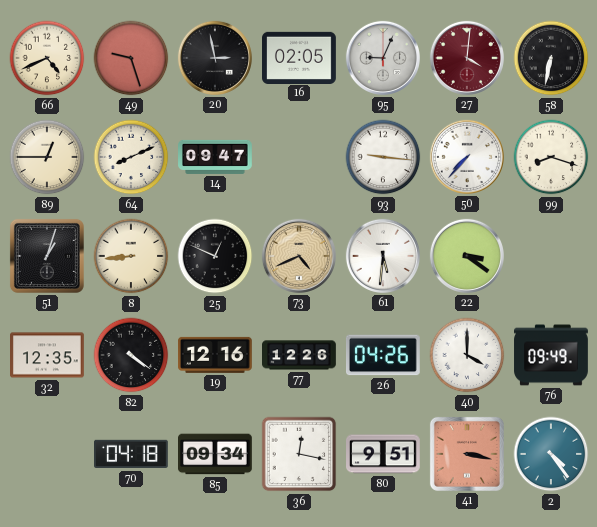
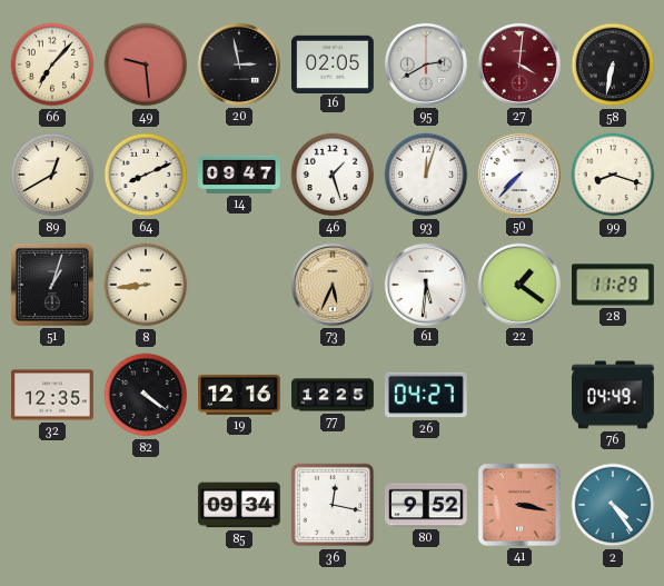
66: 4:41 -> 7:07
49: 9:27 -> 9:29
95: 9:04 -> 2:40
89: 12:45 -> 12:40
46: none -> 1:27
93: 9:16 -> 12:03
25: 12:49 -> none
73: 4:41 -> 5:34
22: 3:21 -> 1:21
28: none -> 11:29
77: 12:26 -> 12:25
26: 04:26 -> 04:27
40: 4:00 -> none
76: 09:49 -> 04:49
70: 04:18 -> none
80: 9:51 -> 9:52
